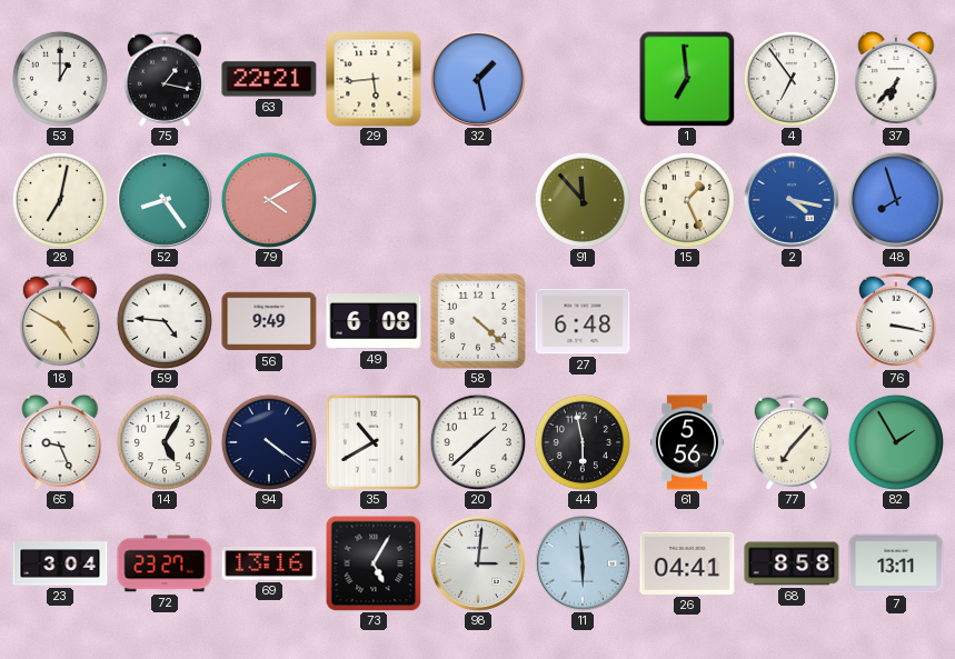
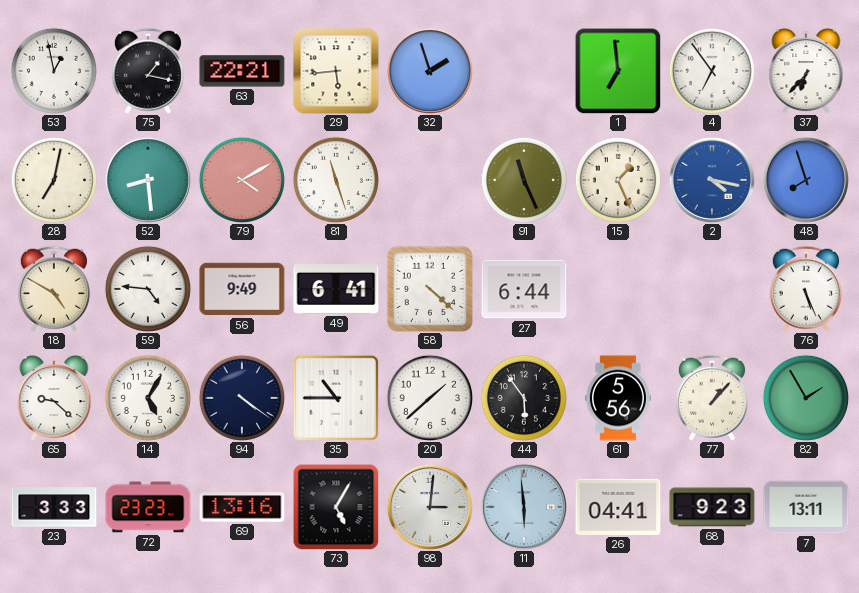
53: 1:00 -> 12:58
32: 1:28 -> 1:57
52: 8:24 -> 8:29
81: none -> 11:27
91: 11:53 -> 11:26
49: 6:08 -> 6:41
27: 6:48 -> 6:44
76: 3:17 -> 5:26
65: 9:26 -> 9:22
35: 10:40 -> 10:45
44: 5:58 -> 5:54
77: 7:07 -> 1:07
23: 3:04 -> 3:33
72: 23:27 -> 23:23
68: 8:58 -> 9:23
